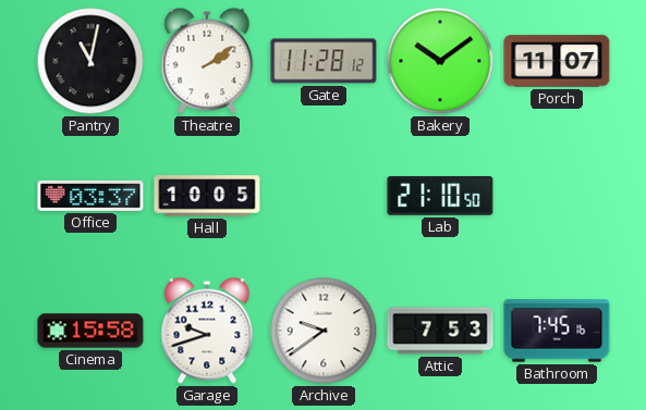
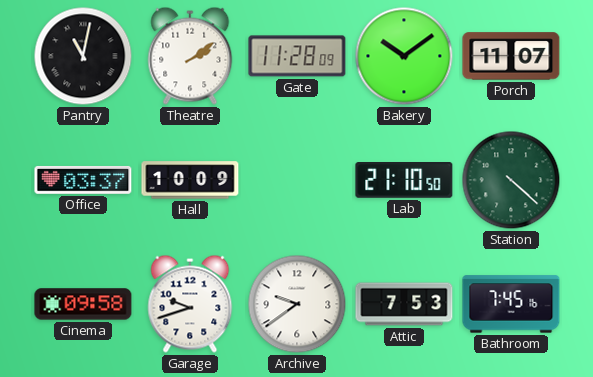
Gate: 11:28:12 -> 11:28:09
Hall: 10:05 -> 10:09
Station: none -> 4:22
Cinema: 15:58 -> 09:58
